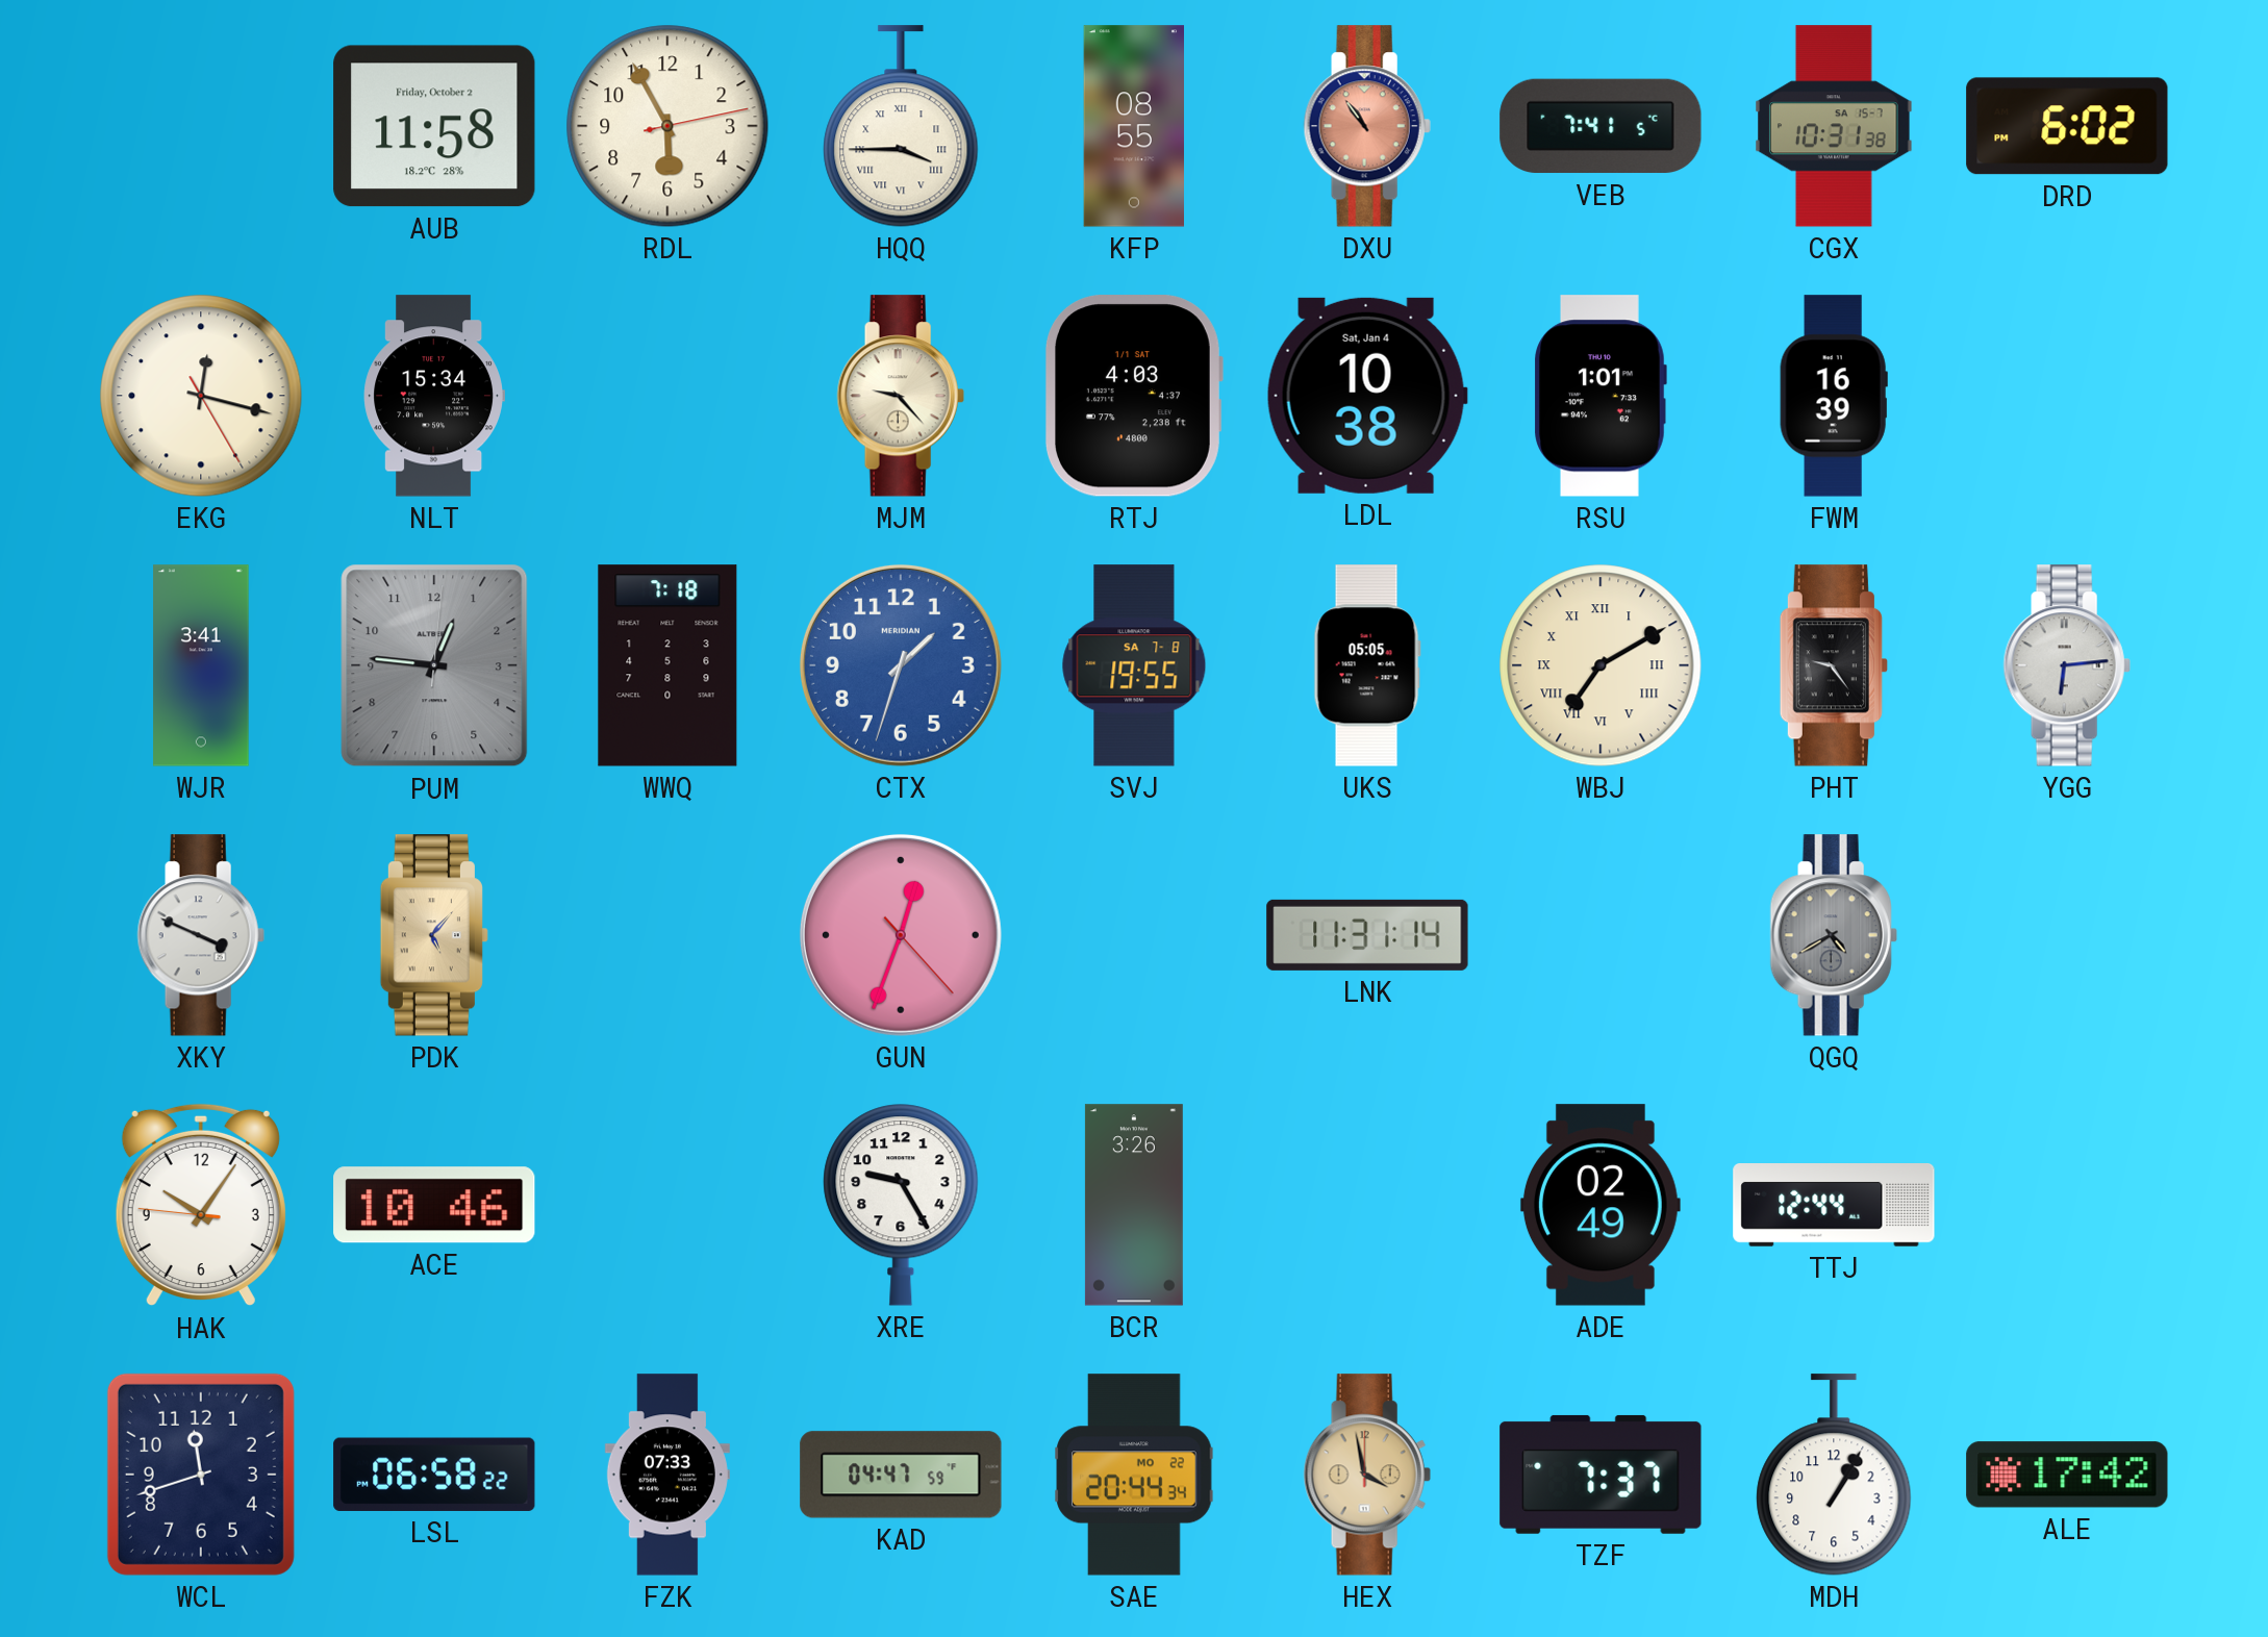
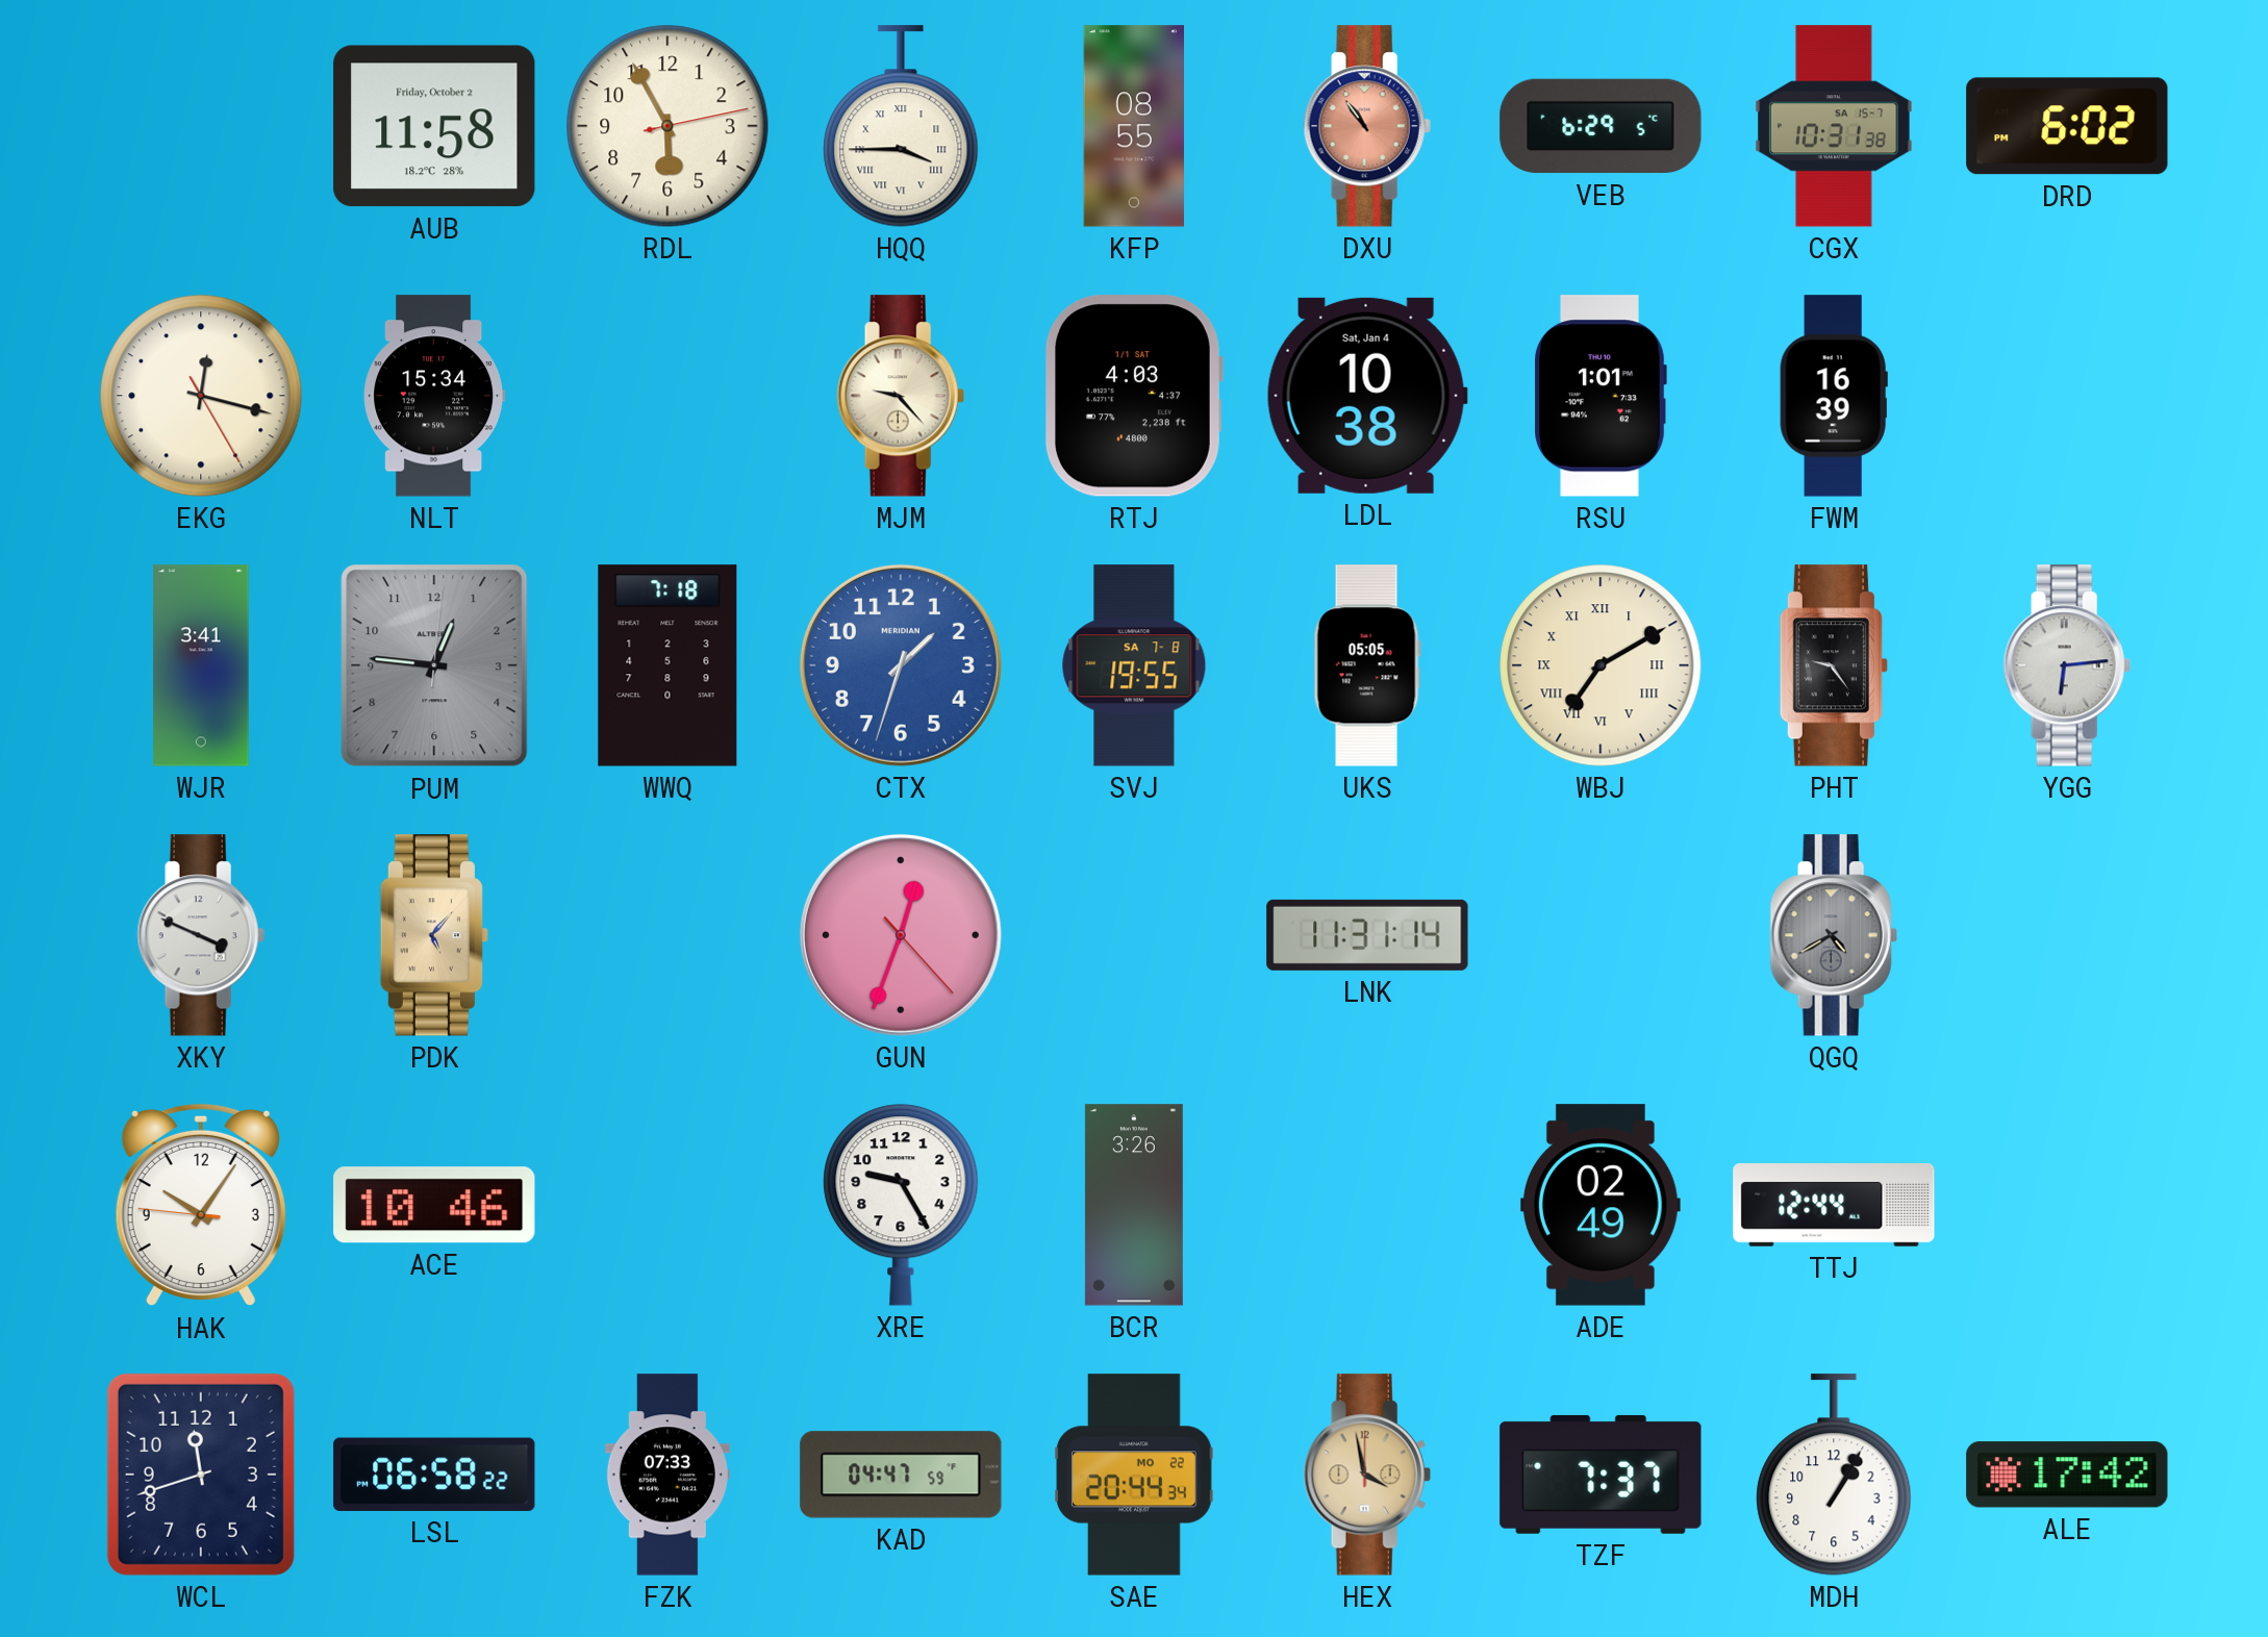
VEB: 7:41 -> 6:29
